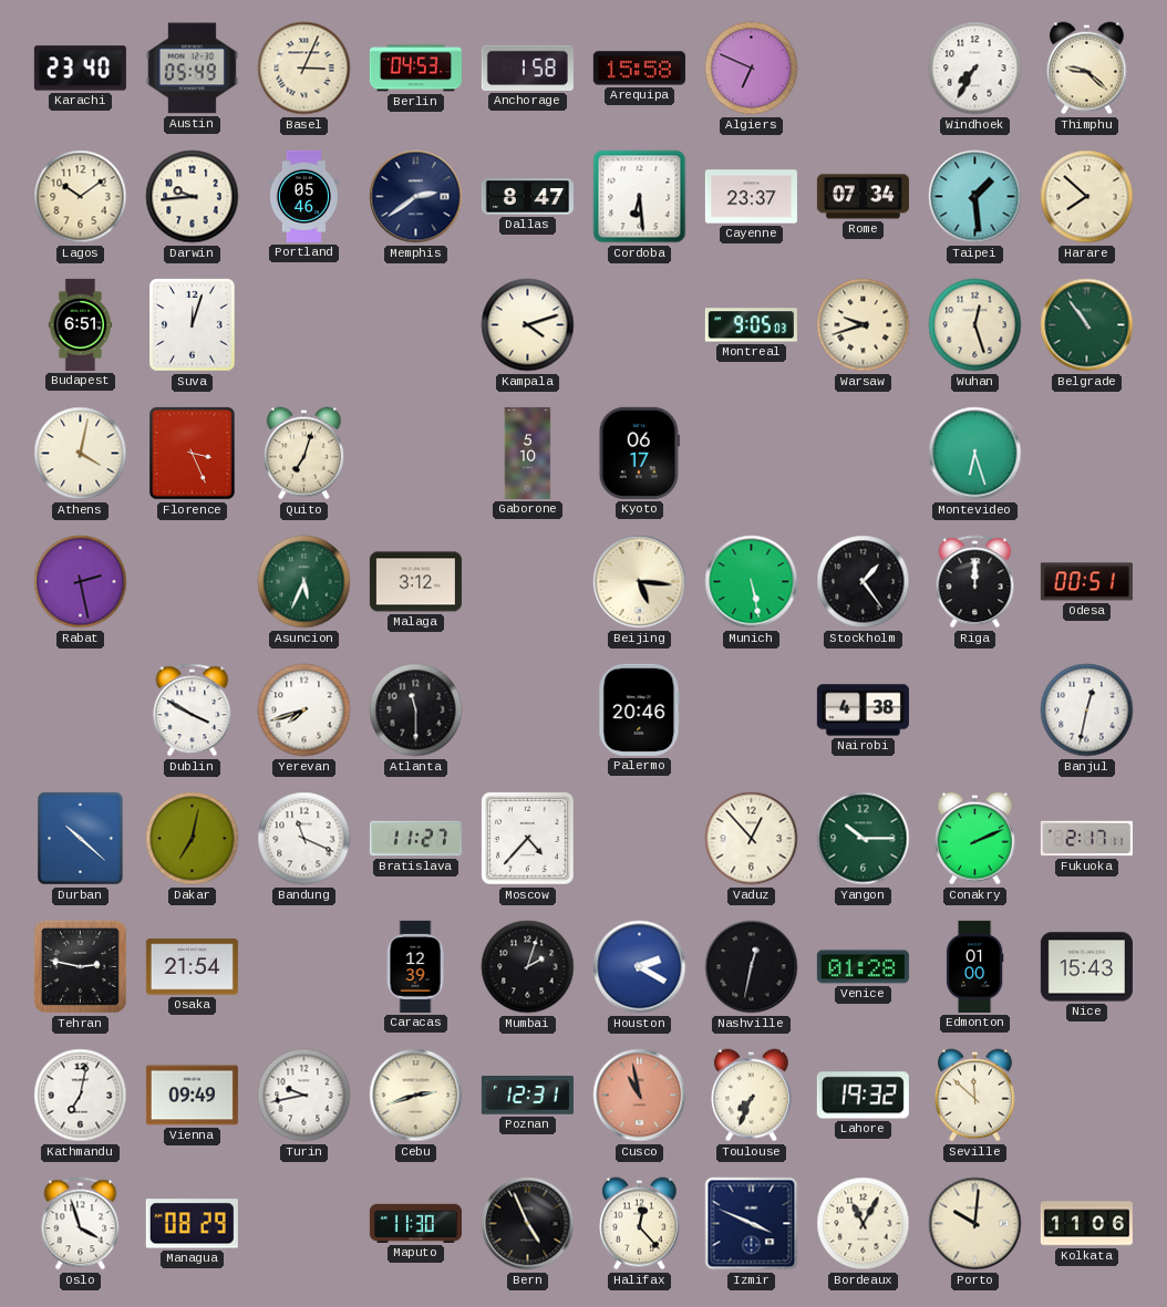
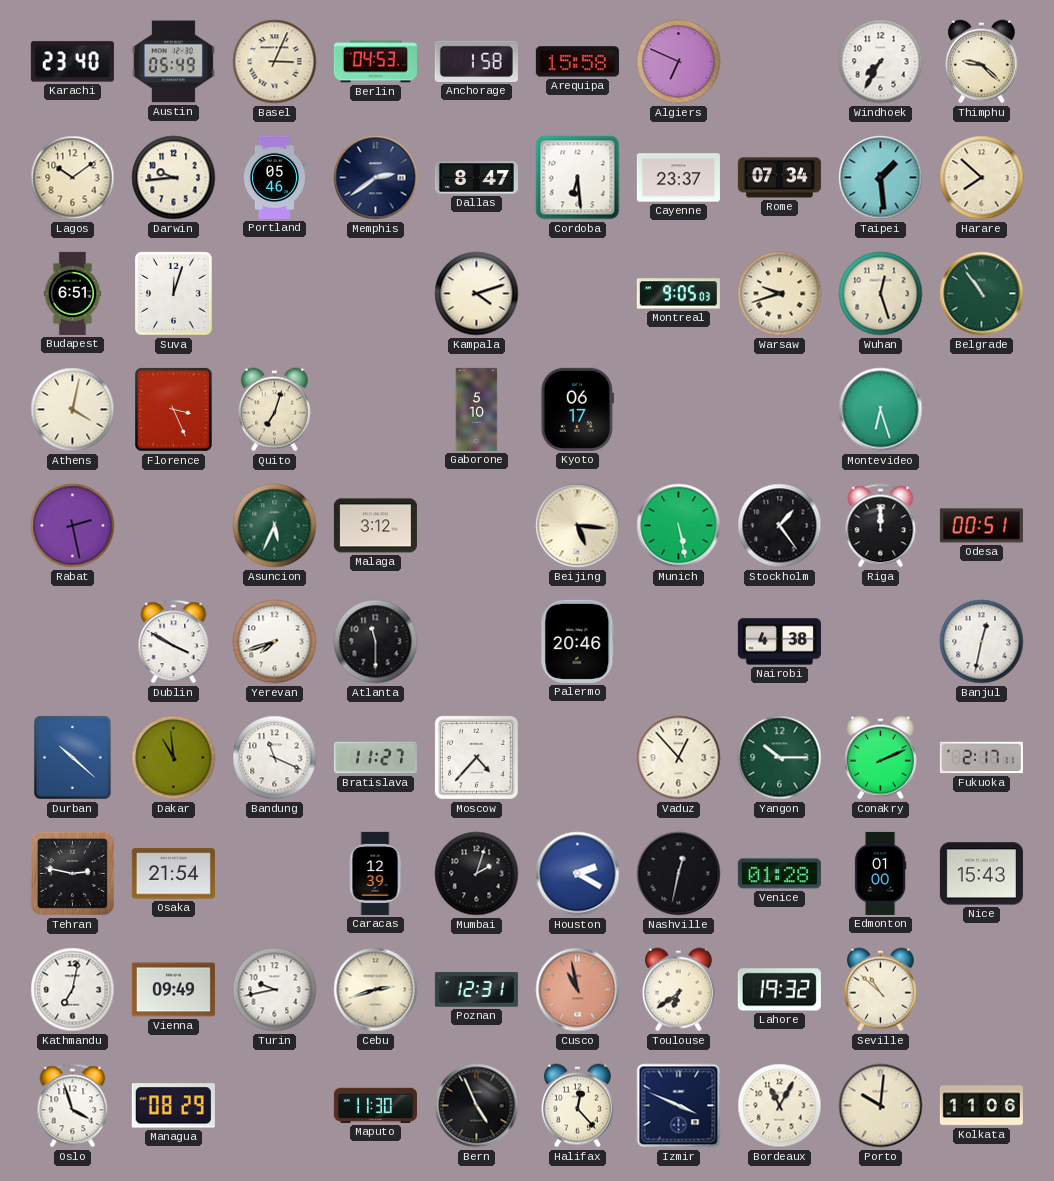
Dakar: 7:02 -> 10:59
Toulouse: 7:34 -> 6:39
Seville: 11:52 -> 10:52
